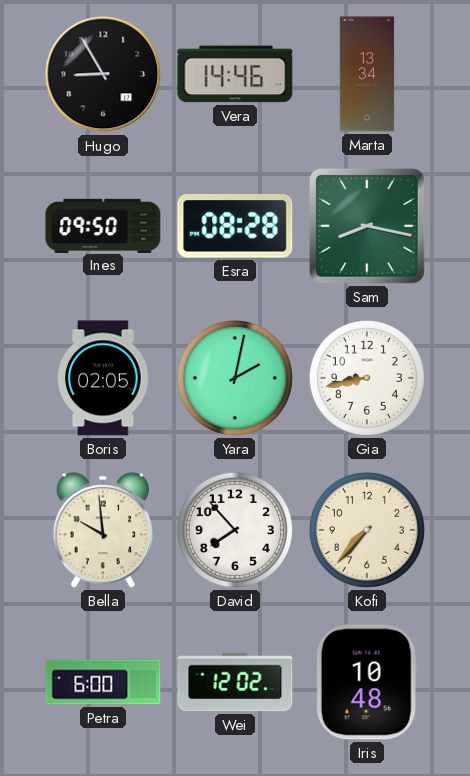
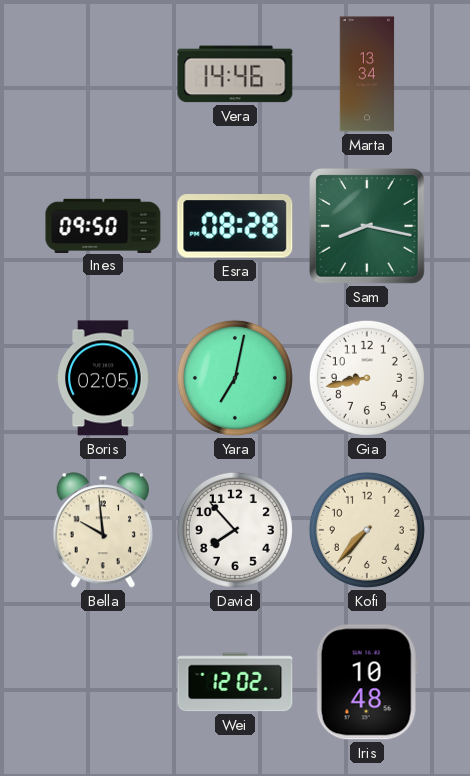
Hugo: 8:55 -> none
Yara: 2:02 -> 7:02
Petra: 6:00 -> none
